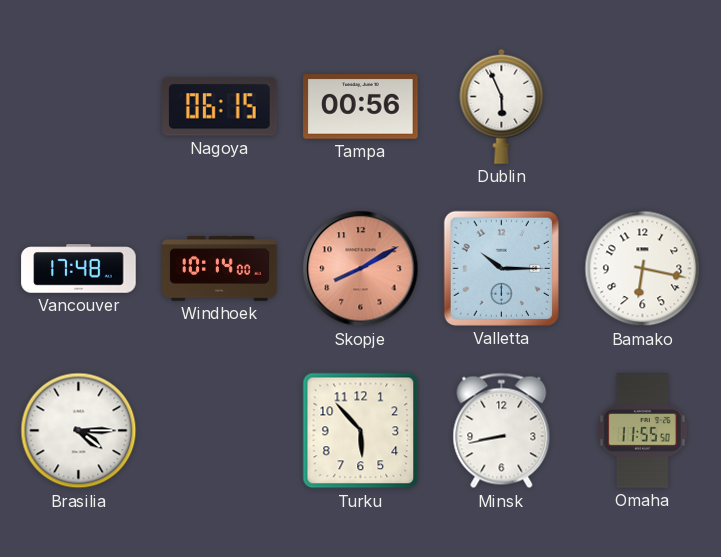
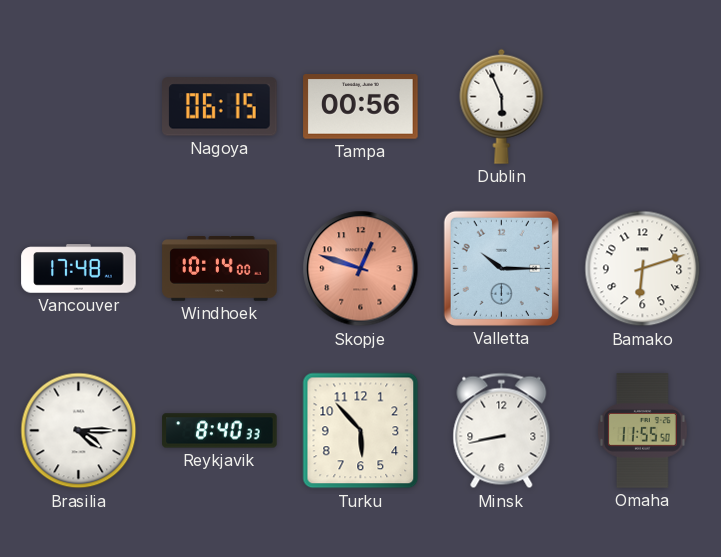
Skopje: 8:10 -> 12:48
Bamako: 6:17 -> 6:12
Reykjavik: none -> 8:40
